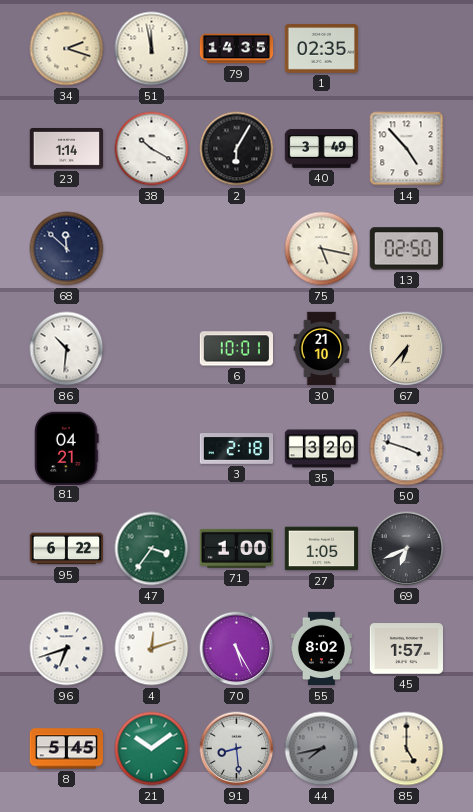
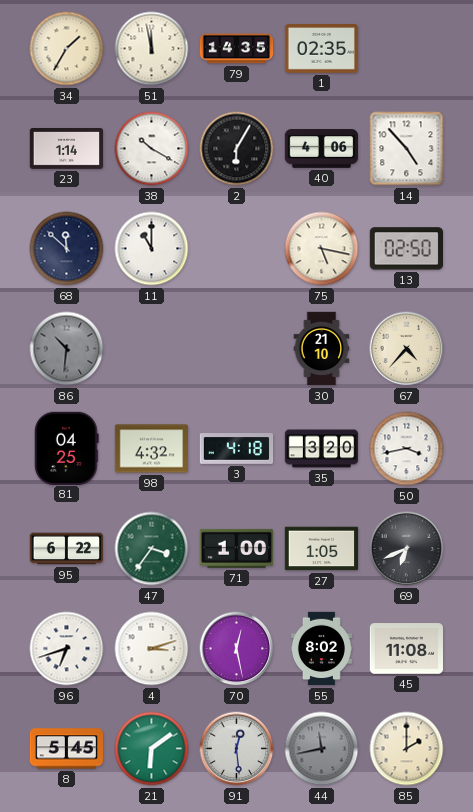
34: 2:18 -> 1:35
40: 3:49 -> 4:06
11: none -> 11:00
86 dial: white -> grey
6: 10:01 -> none
67: 6:37 -> 4:37
81: 04:21 -> 04:25
98: none -> 4:32
3: 2:18 -> 4:18
50: 3:48 -> 3:43
4: 12:12 -> 3:12
70: 5:25 -> 12:28
45: 1:57 -> 11:08
21: 10:09 -> 6:09
91: 8:29 -> 12:29
44: 7:43 -> 11:43
85: 5:00 -> 2:00
